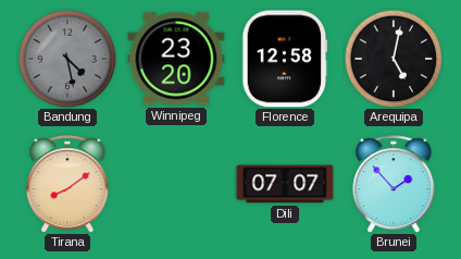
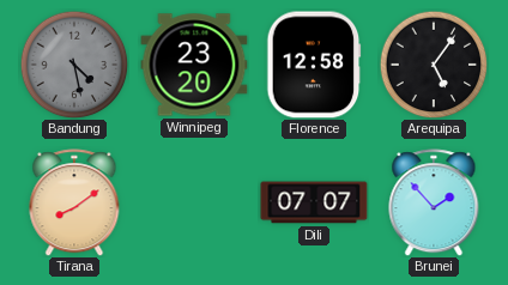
Arequipa: 5:02 -> 5:06
